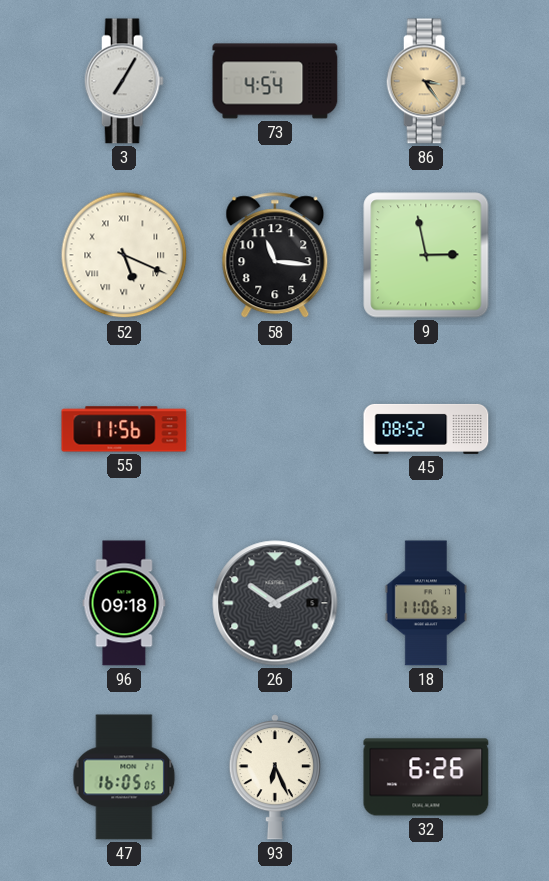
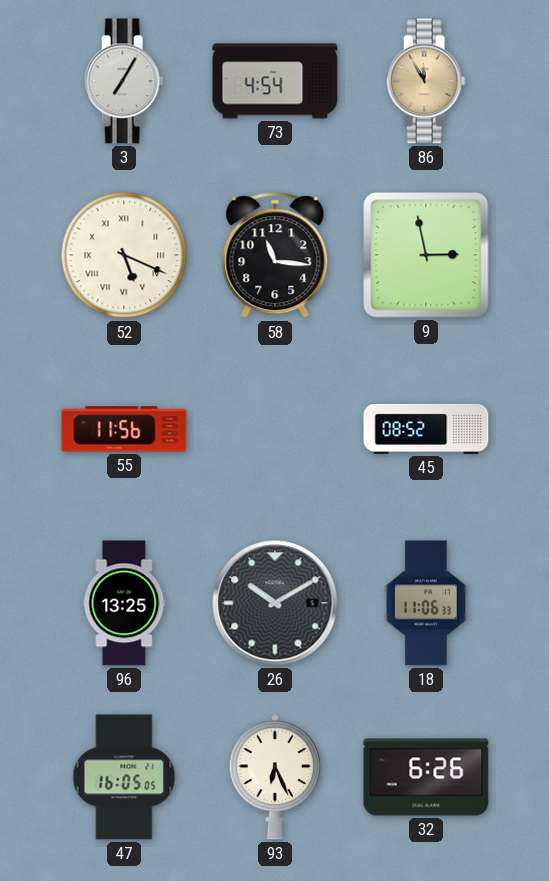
86: 3:24 -> 11:55
96: 09:18 -> 13:25
